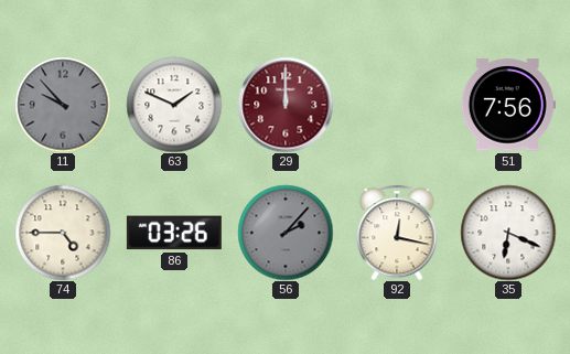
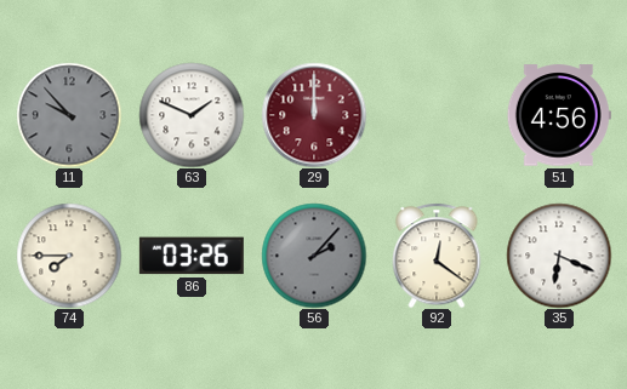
51: 7:56 -> 4:56
74: 4:45 -> 7:45
92: 12:17 -> 12:21
